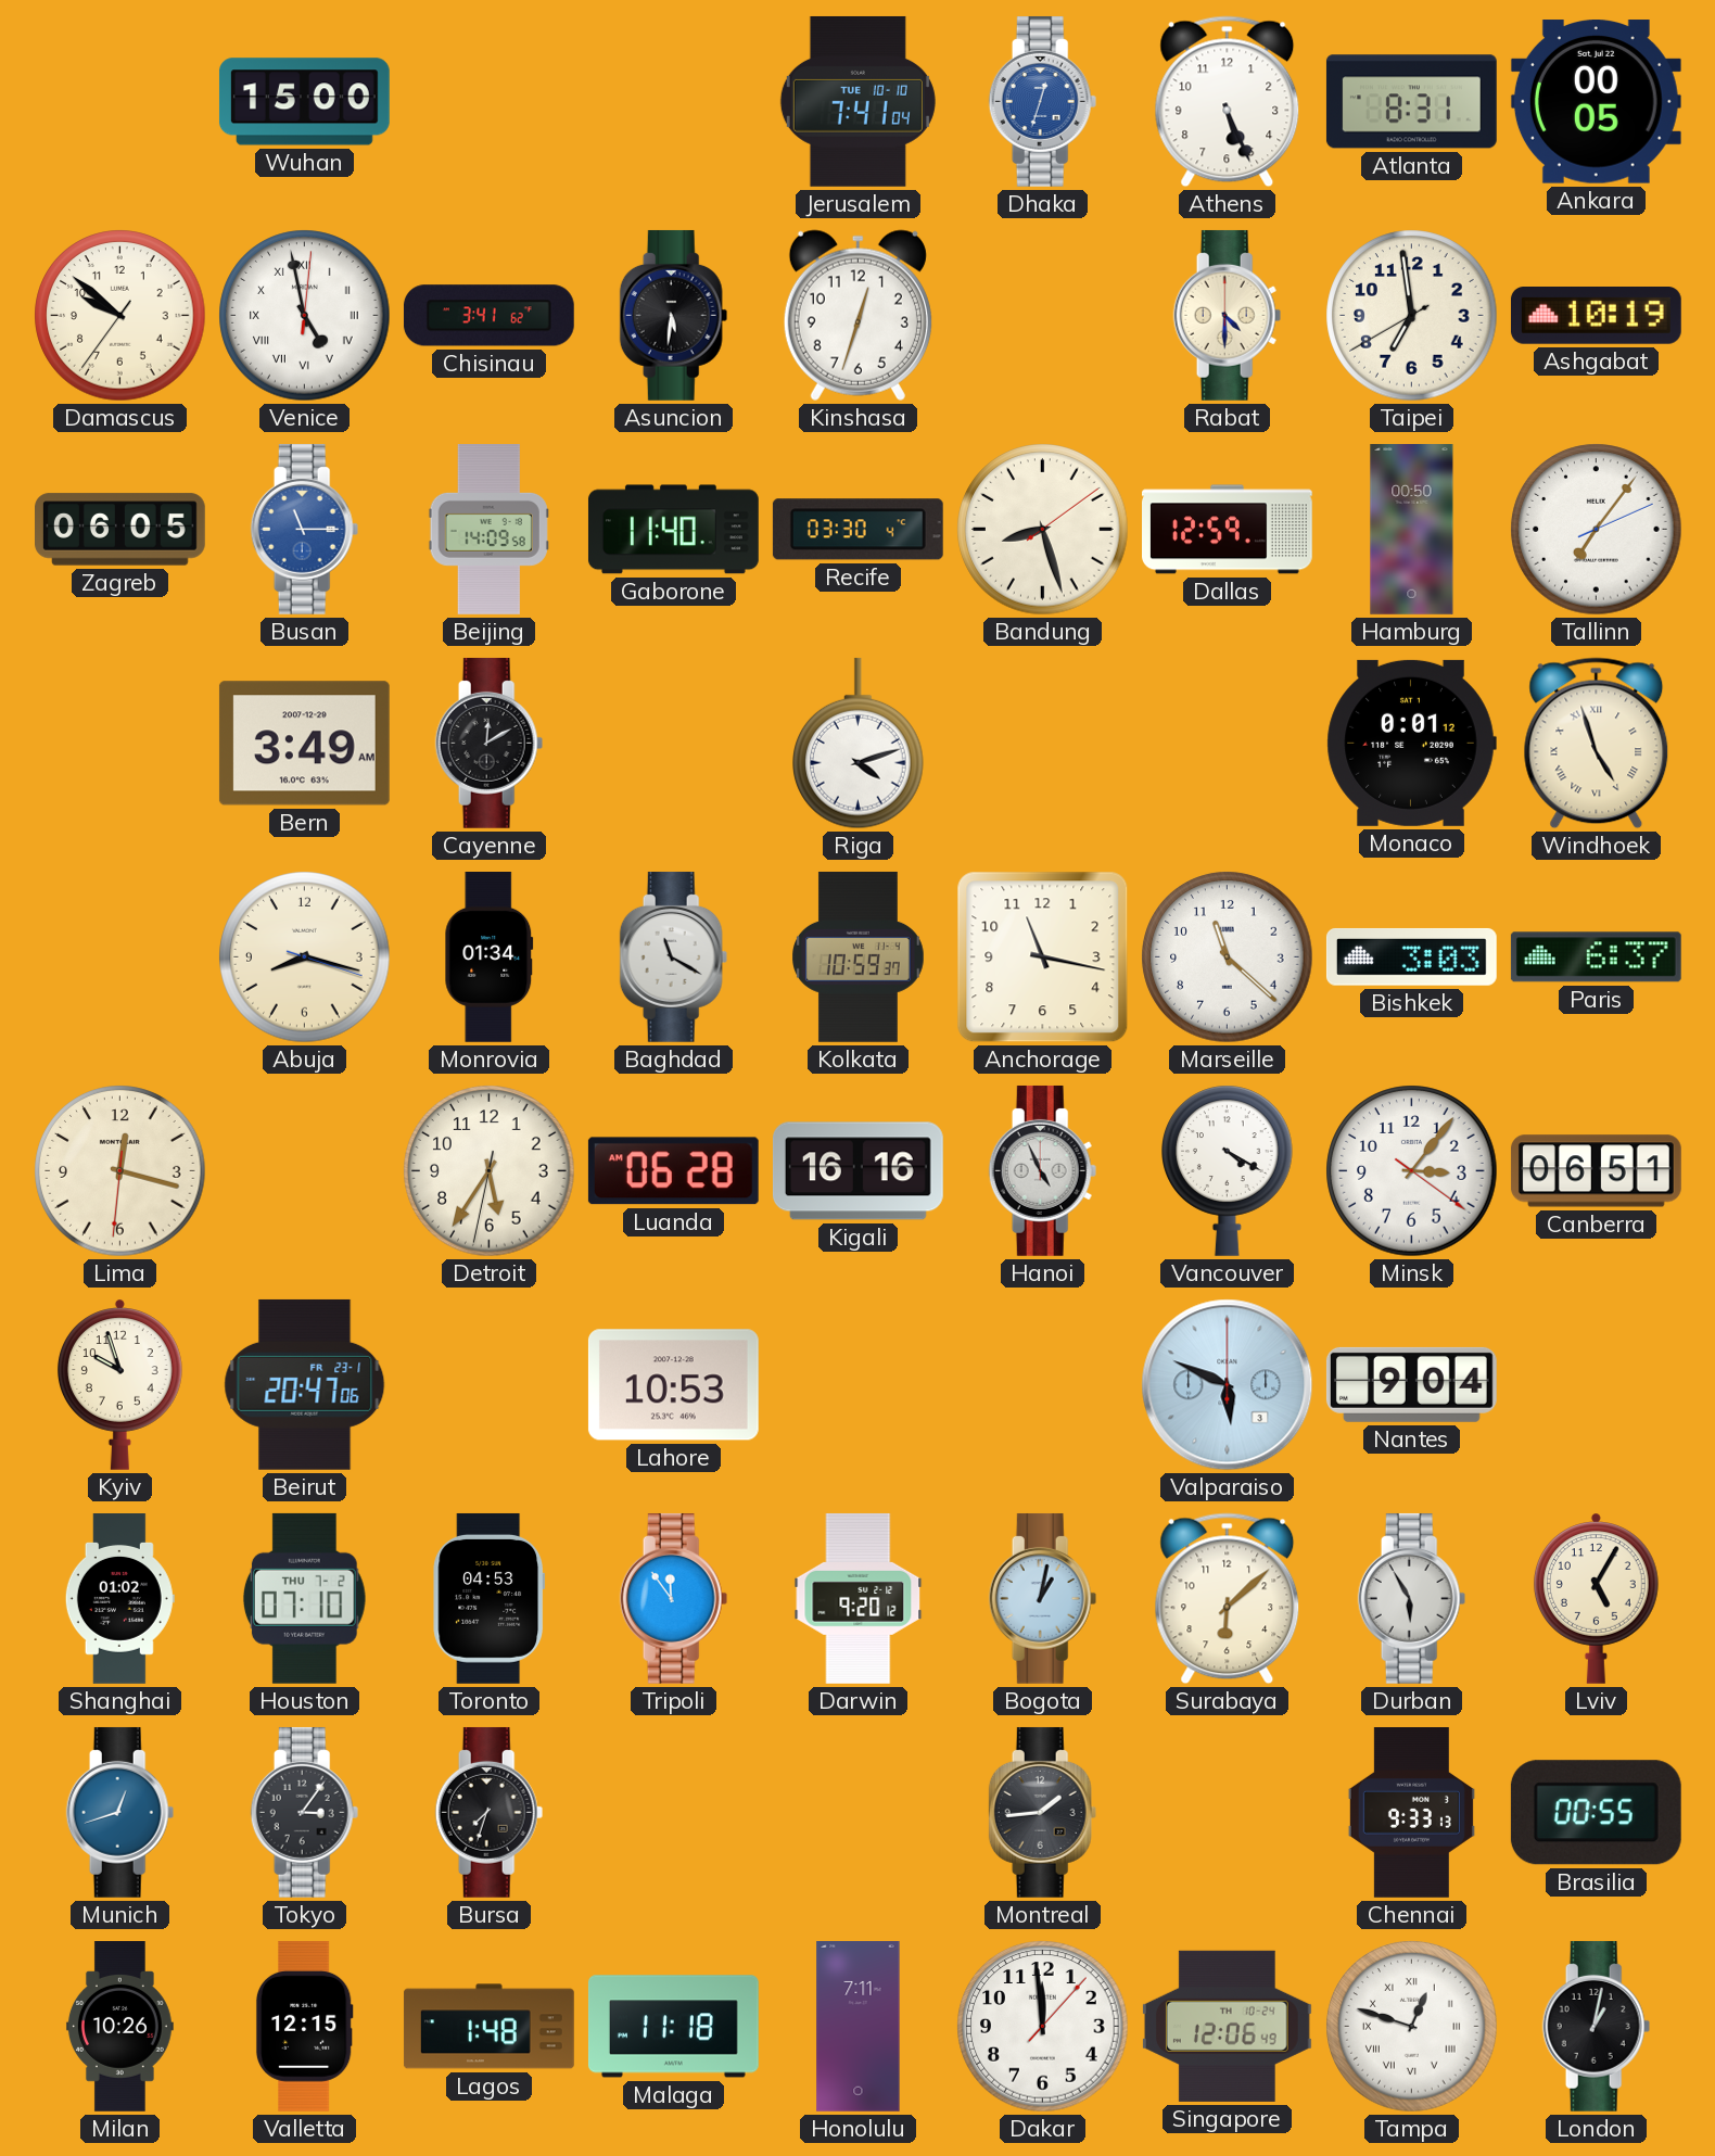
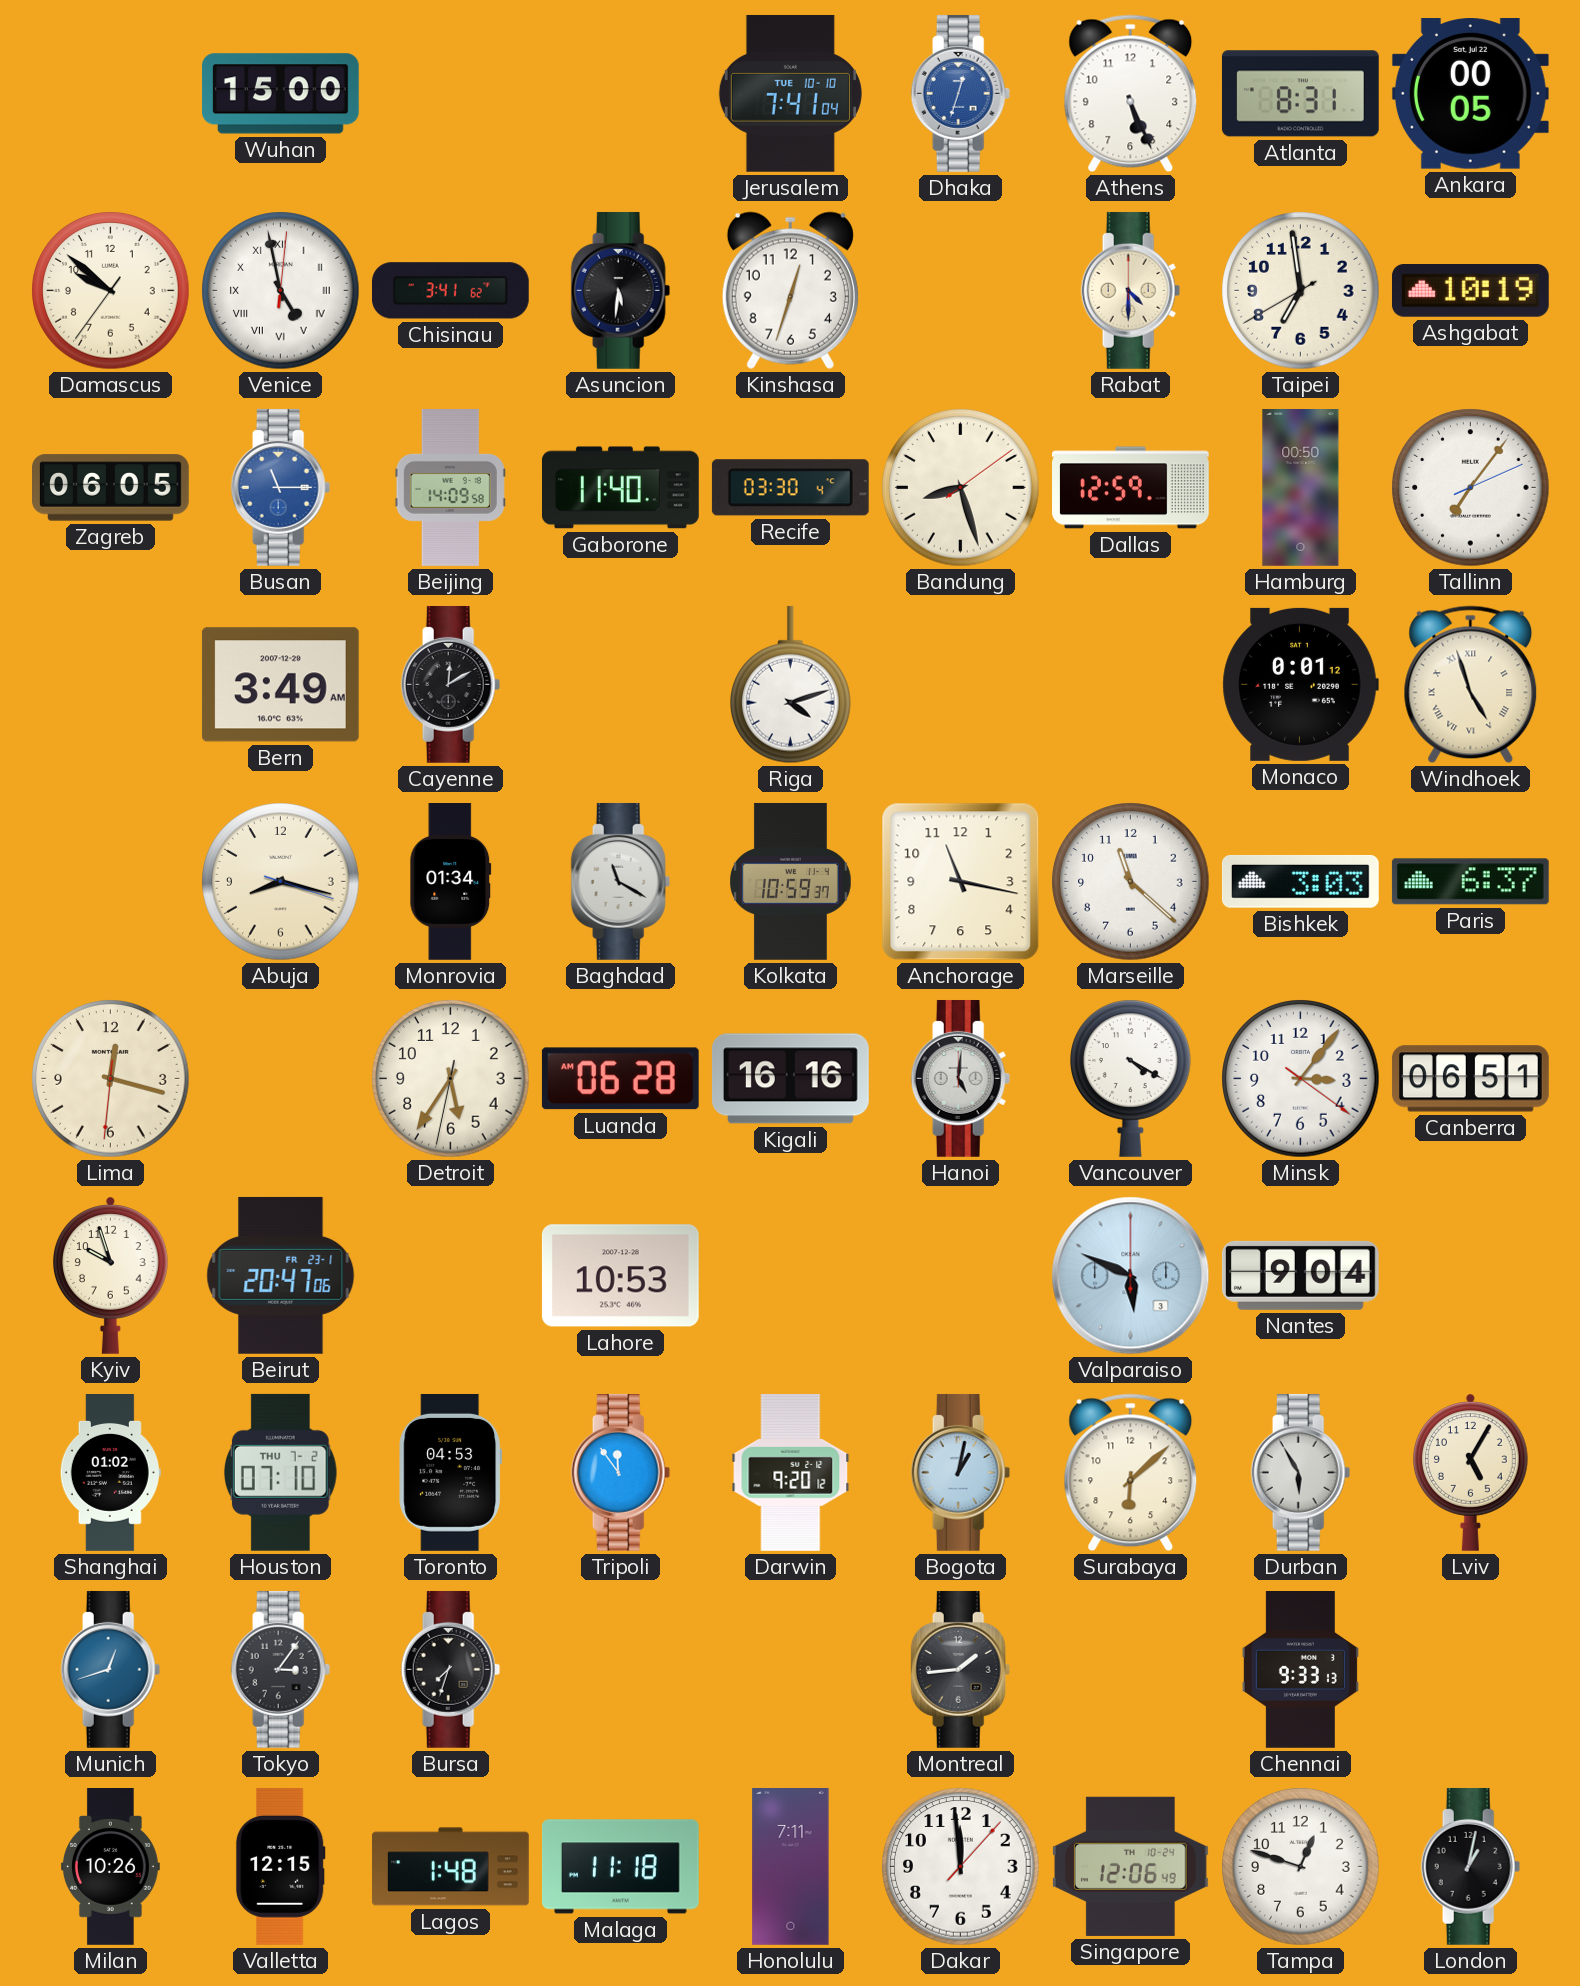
Hanoi: 4:56 -> 5:01
Brasilia: 00:55 -> none
Tampa numerals: Roman -> Arabic
